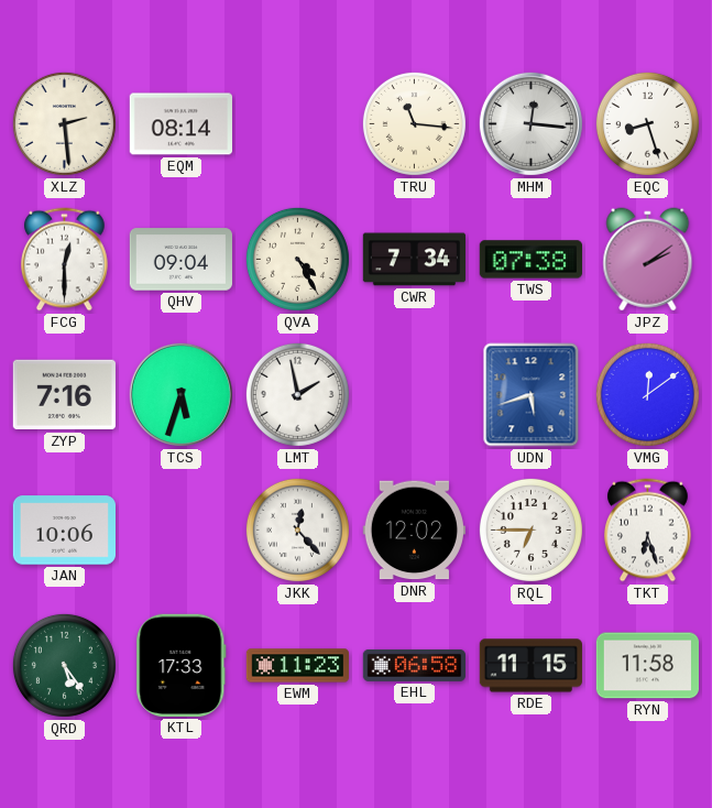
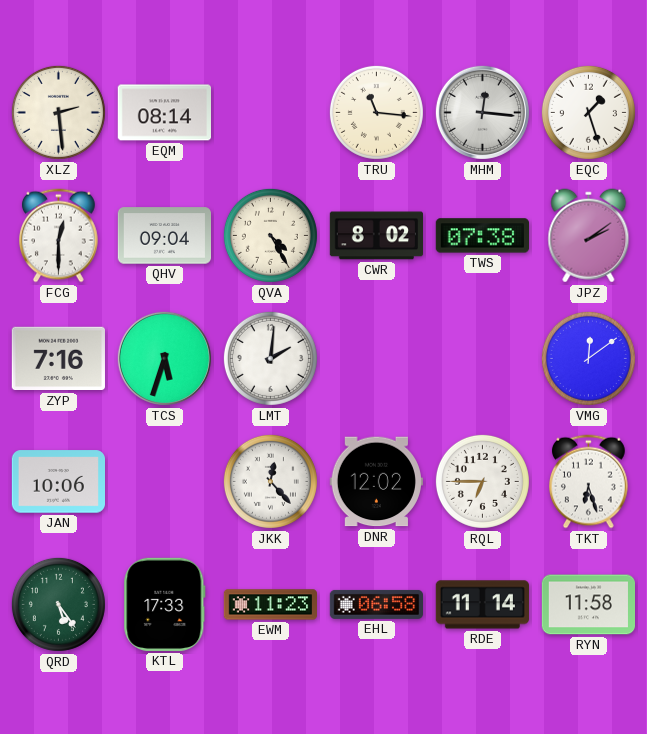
EQC: 8:27 -> 1:27
CWR: 7:34 -> 8:02
LMT: 1:58 -> 2:01
UDN: 5:42 -> none
RDE: 11:15 -> 11:14
